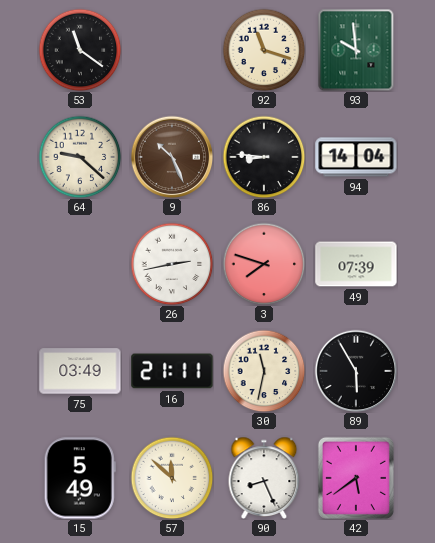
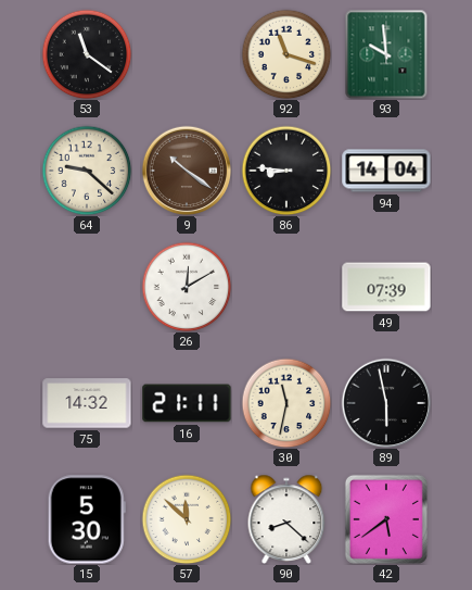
9: 10:26 -> 10:21
26: 2:43 -> 12:10
3: 7:48 -> none
75: 03:49 -> 14:32
89: 5:55 -> 5:58
15: 5:49 -> 5:30
90: 8:26 -> 8:22
